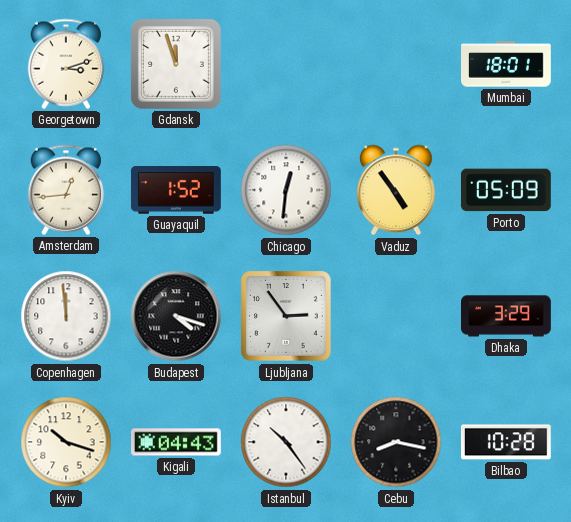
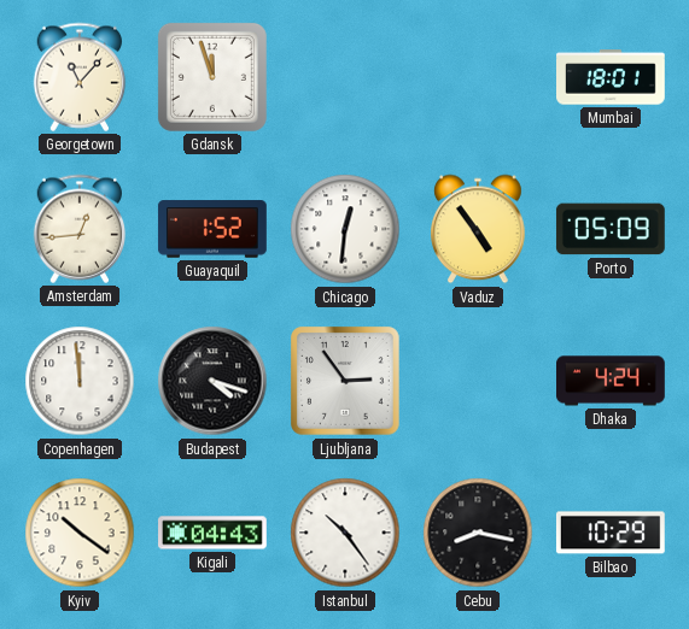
Georgetown: 3:12 -> 11:07
Dhaka: 3:29 -> 4:24
Kyiv: 10:18 -> 10:21
Bilbao: 10:28 -> 10:29
